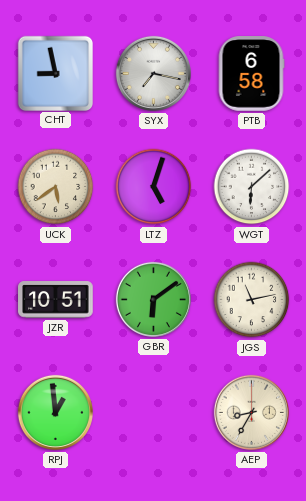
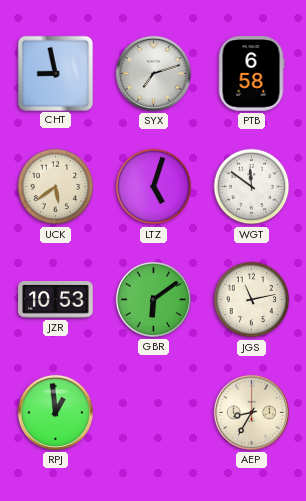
SYX: 7:17 -> 7:12
WGT: 6:08 -> 11:51
JZR: 10:51 -> 10:53
